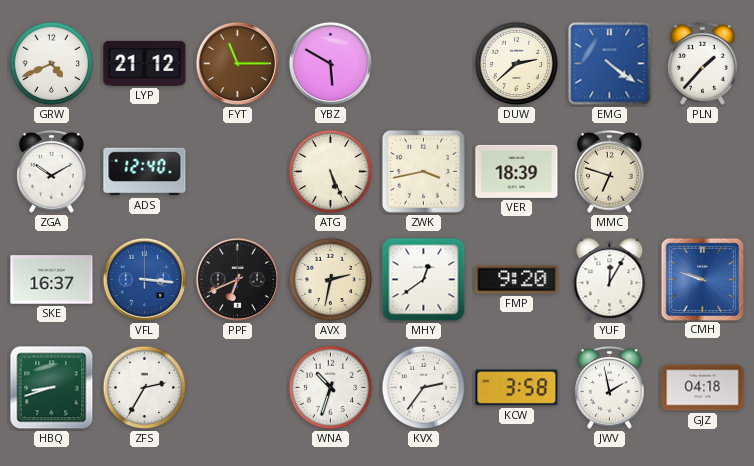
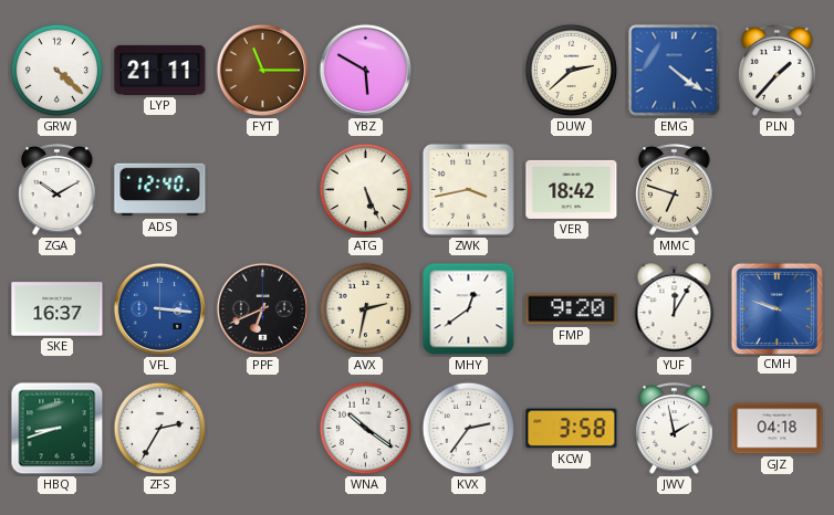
GRW: 4:41 -> 4:22
LYP: 21:12 -> 21:11
VER: 18:39 -> 18:42
WNA: 10:33 -> 10:21
